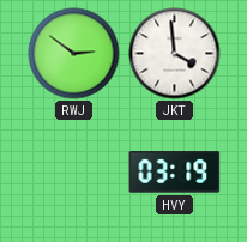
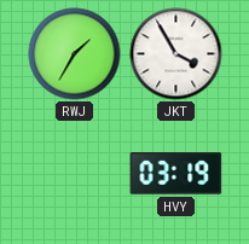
RWJ: 2:51 -> 1:35
JKT: 3:59 -> 3:55
